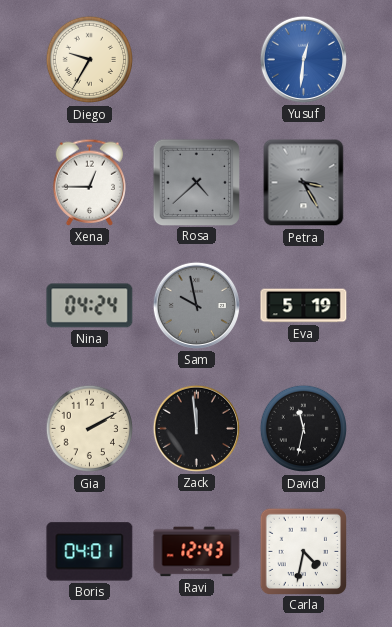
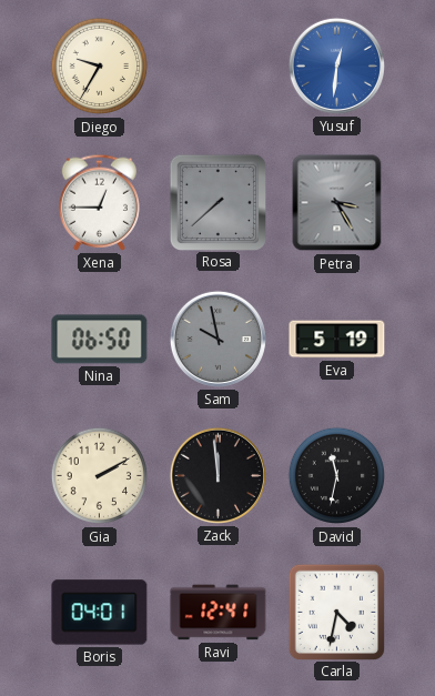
Rosa: 4:38 -> 7:38
Nina: 04:24 -> 06:50
Ravi: 12:43 -> 12:41
